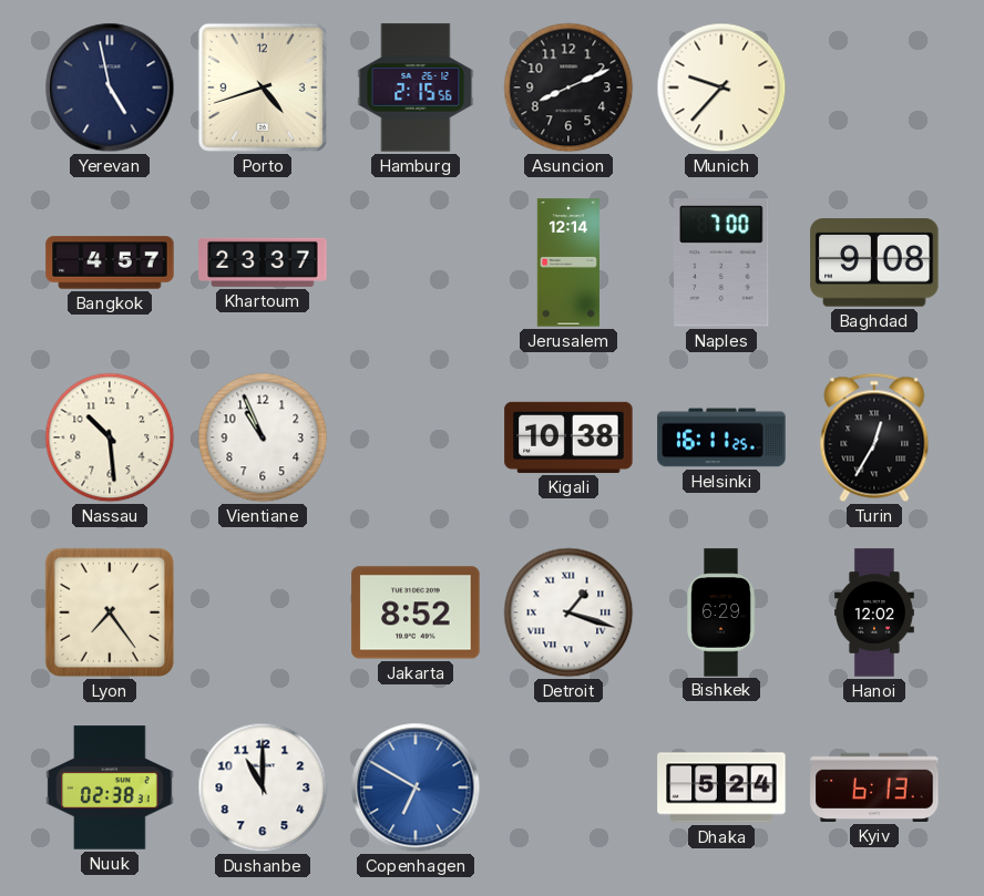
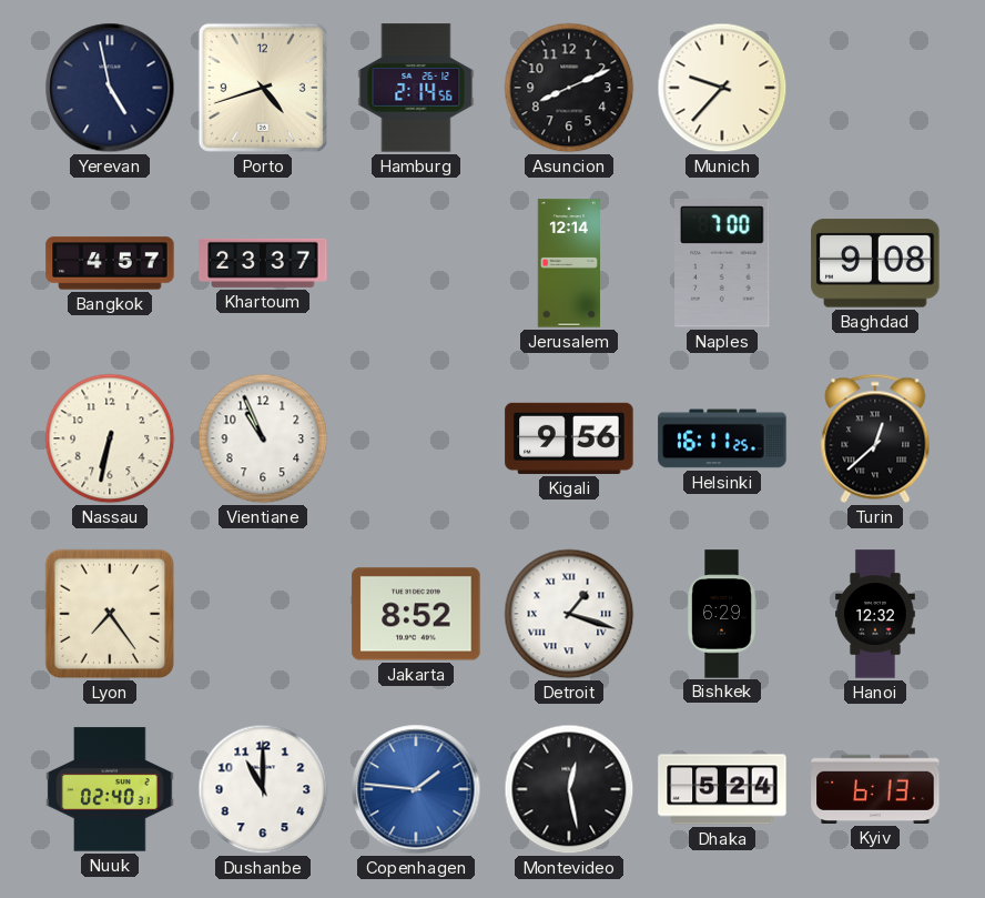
Hamburg: 2:15 -> 2:14
Nassau: 10:29 -> 6:32
Kigali: 10:38 -> 9:56
Turin: 12:35 -> 12:38
Hanoi: 12:02 -> 12:32
Nuuk: 02:38 -> 02:40
Copenhagen: 6:50 -> 1:46
Montevideo: none -> 12:28
